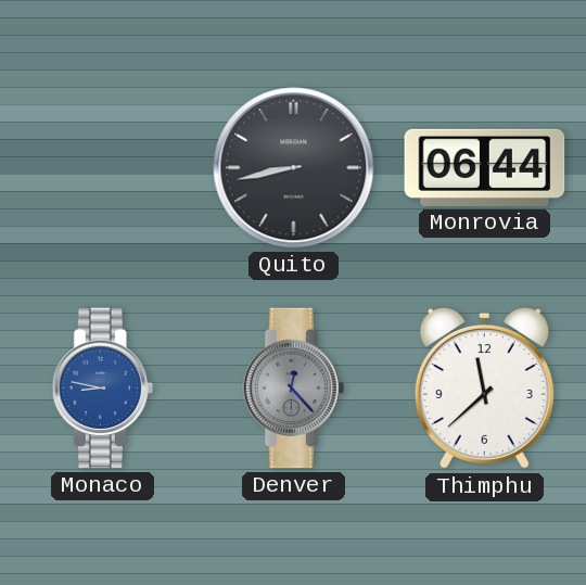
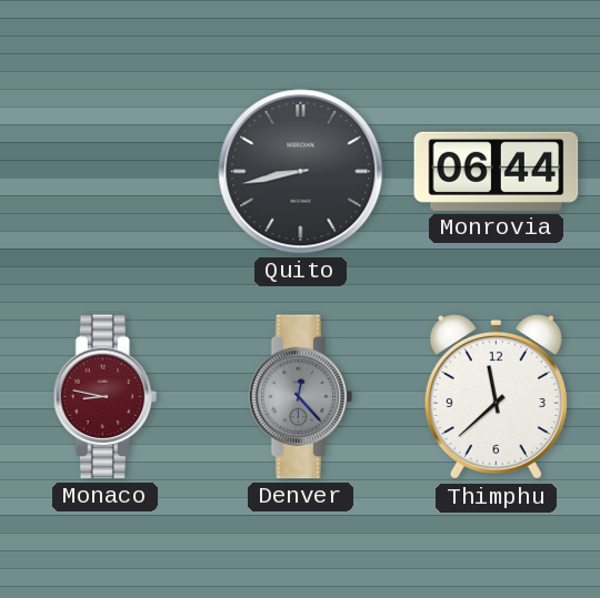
Monaco dial: blue -> burgundy
